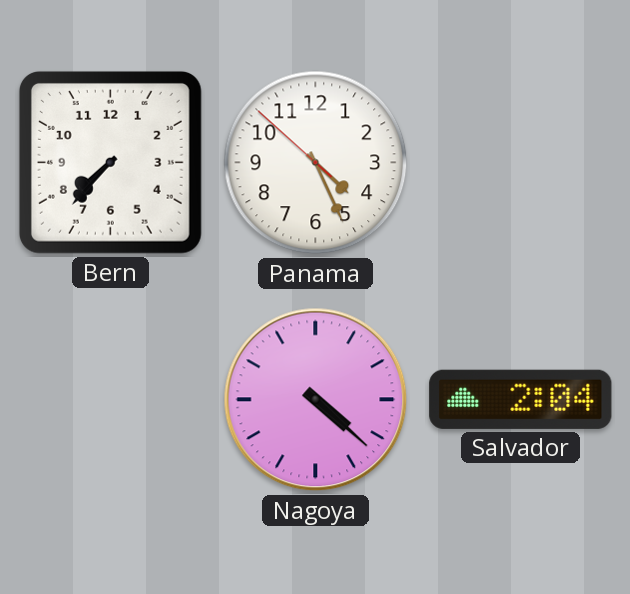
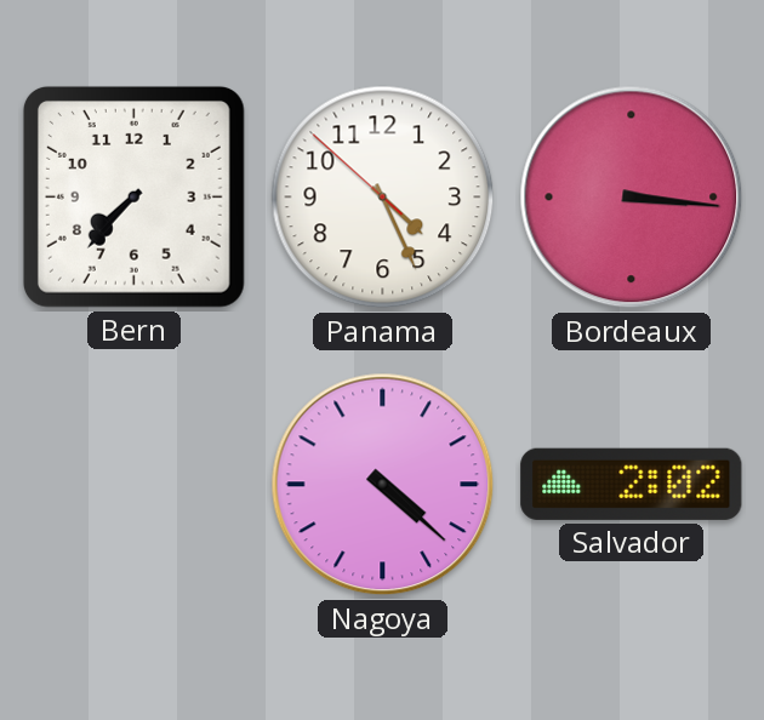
Bordeaux: none -> 3:16
Salvador: 2:04 -> 2:02
